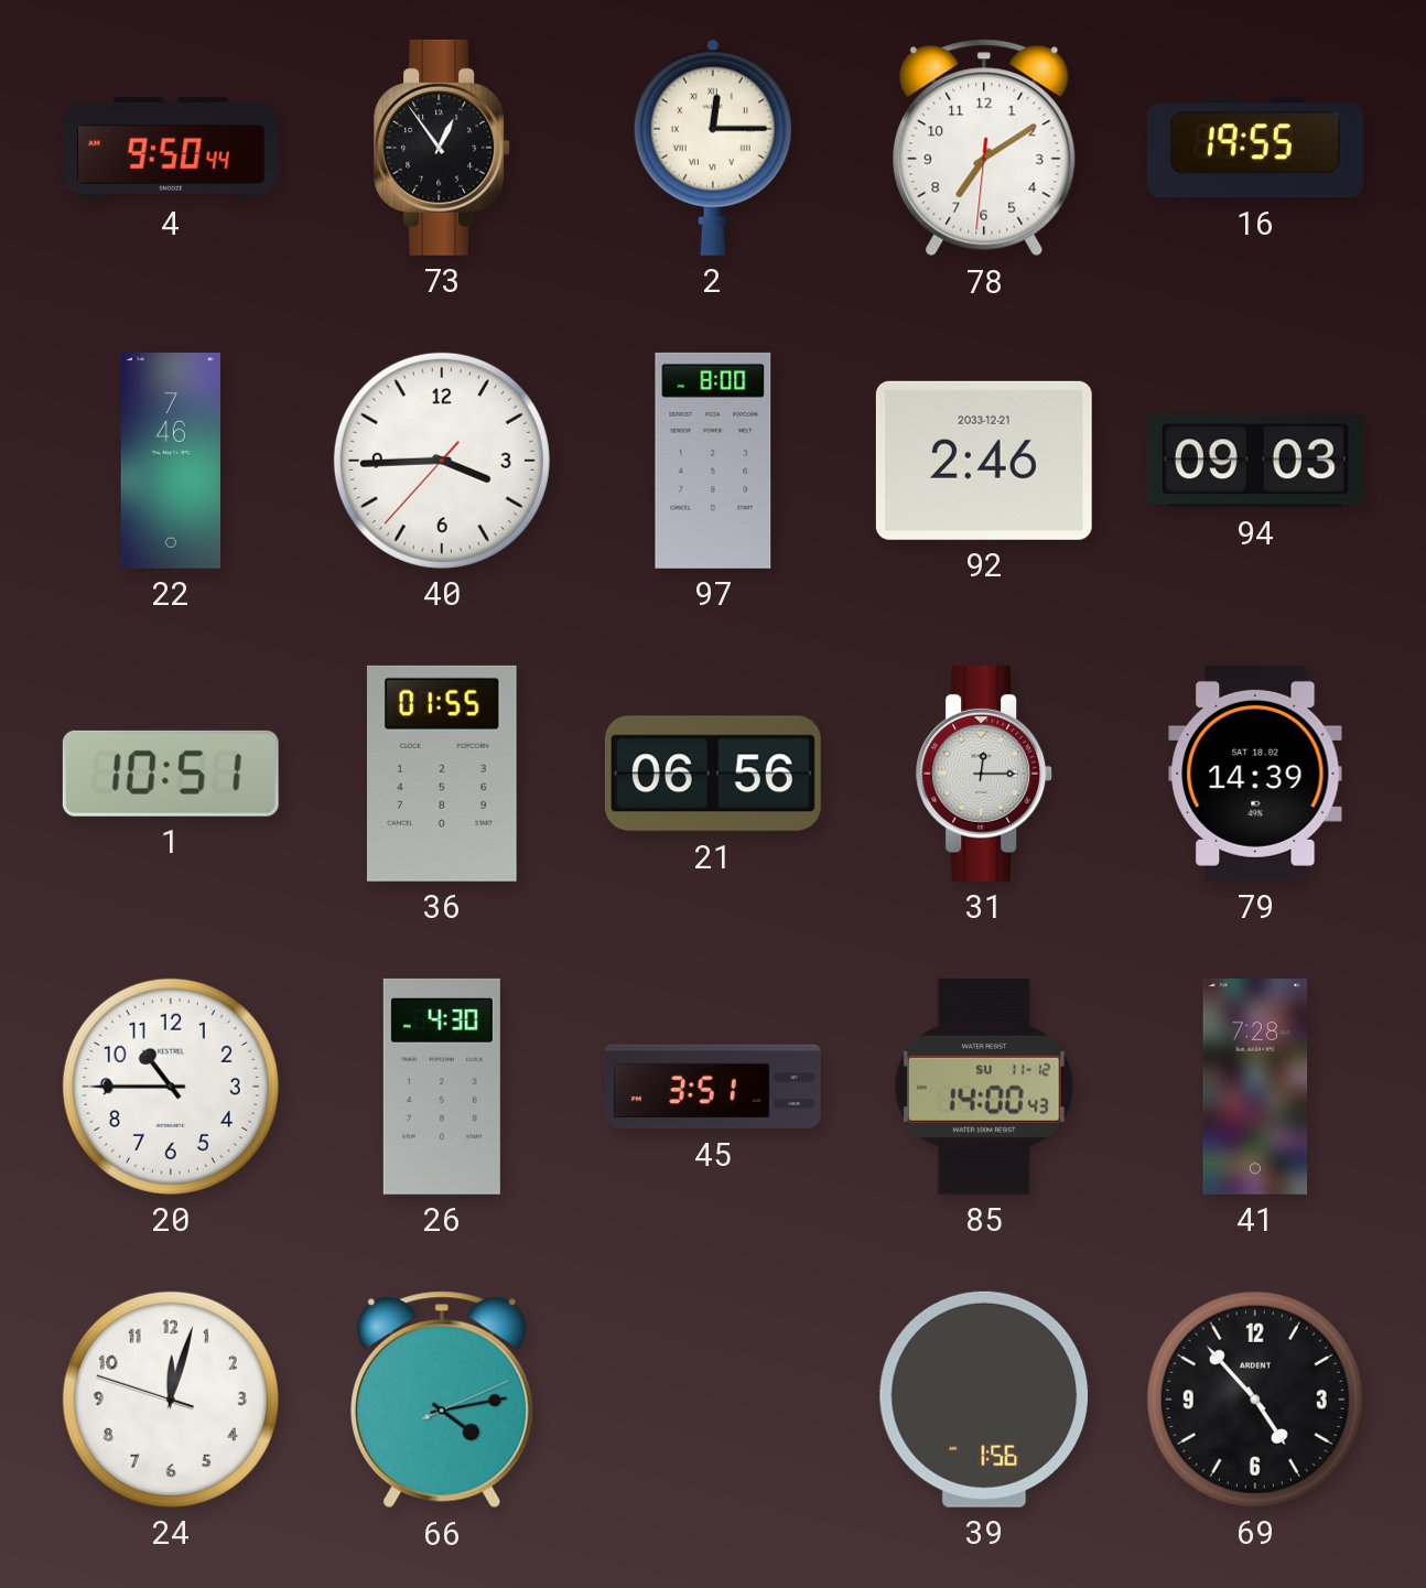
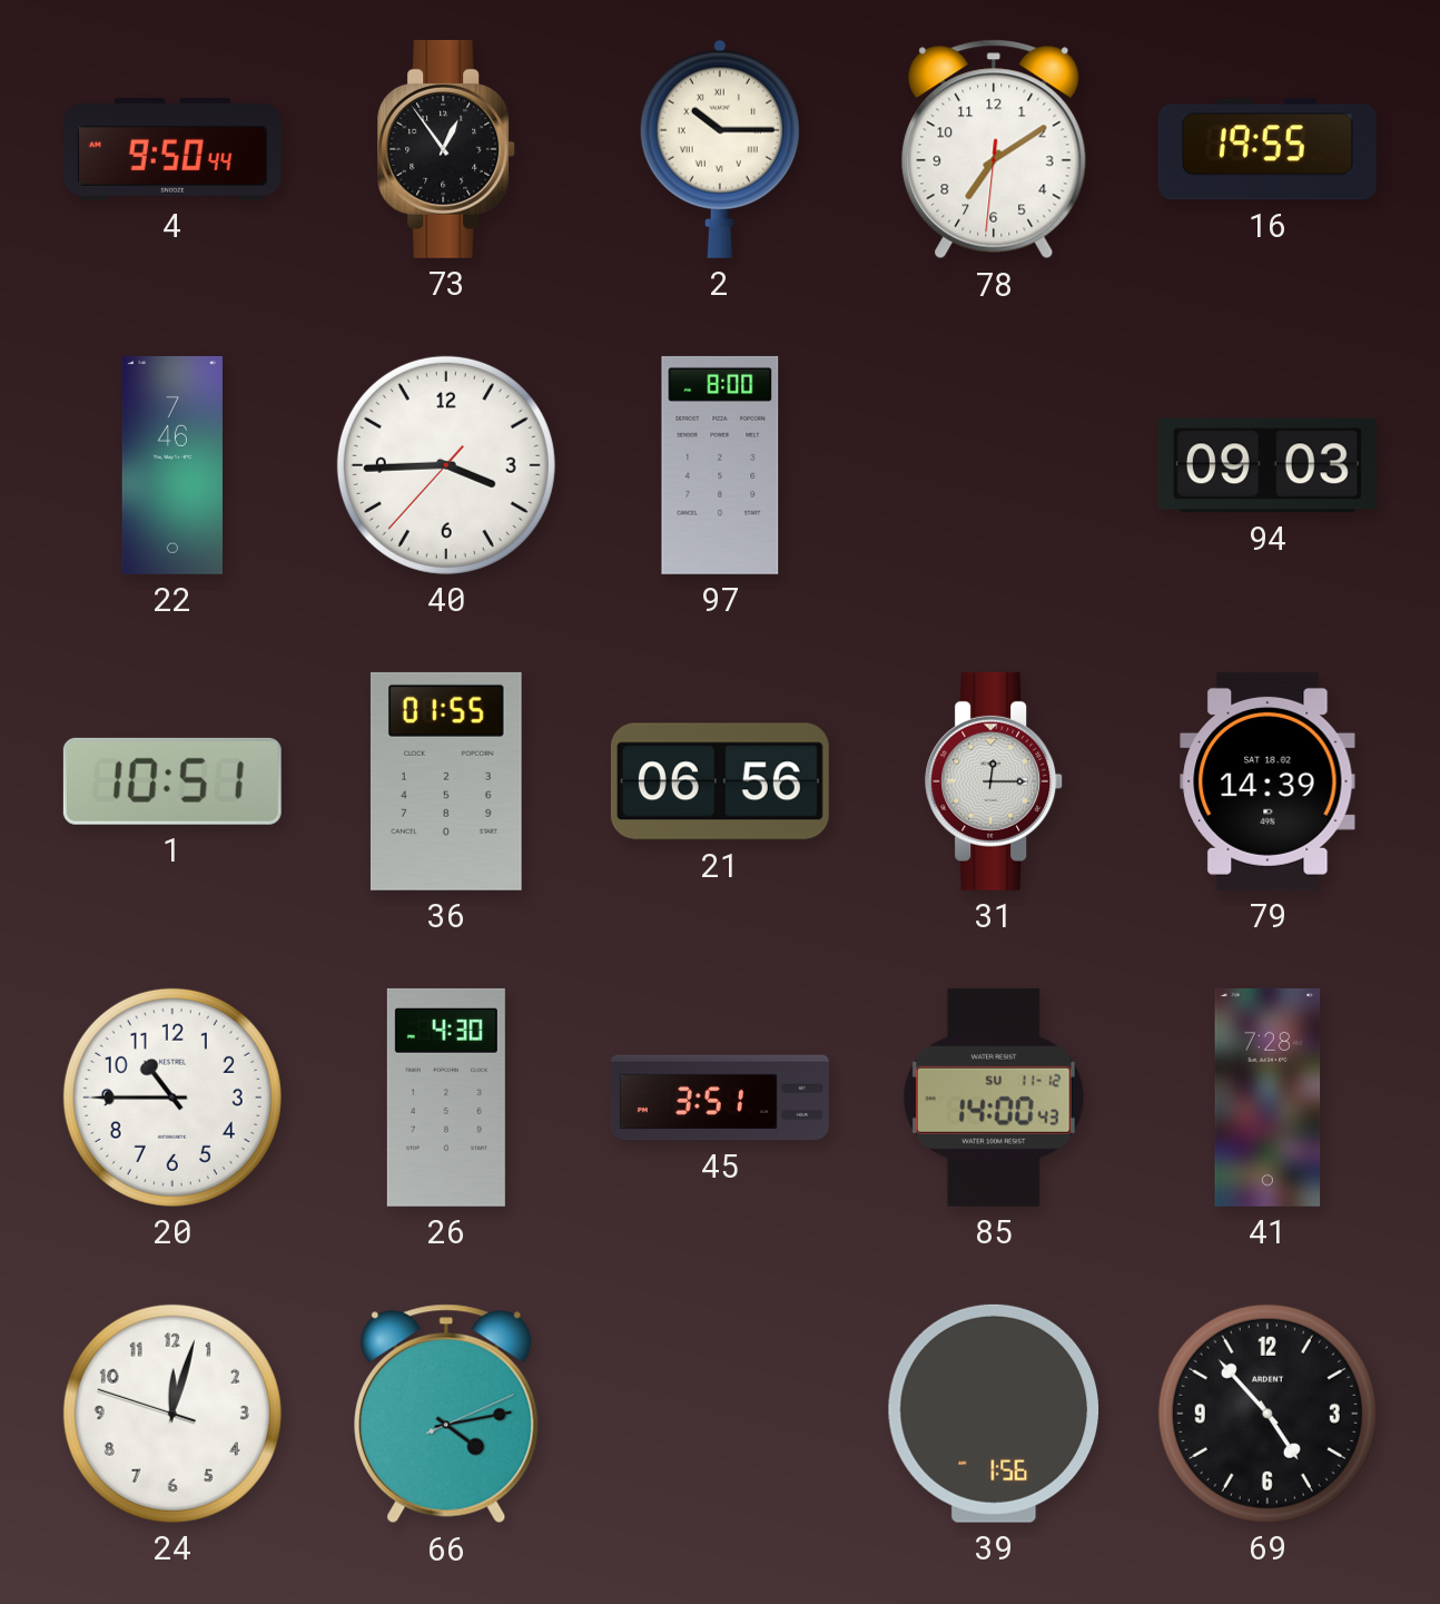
2: 12:15 -> 10:15
92: 2:46 -> none
